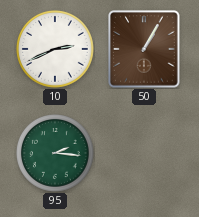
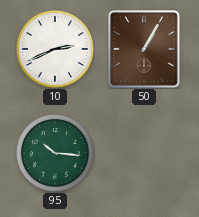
95: 2:16 -> 10:16
